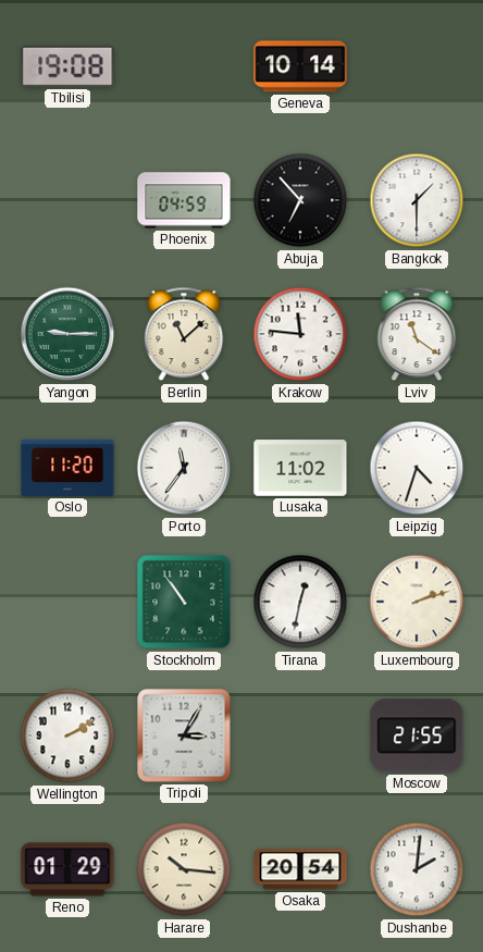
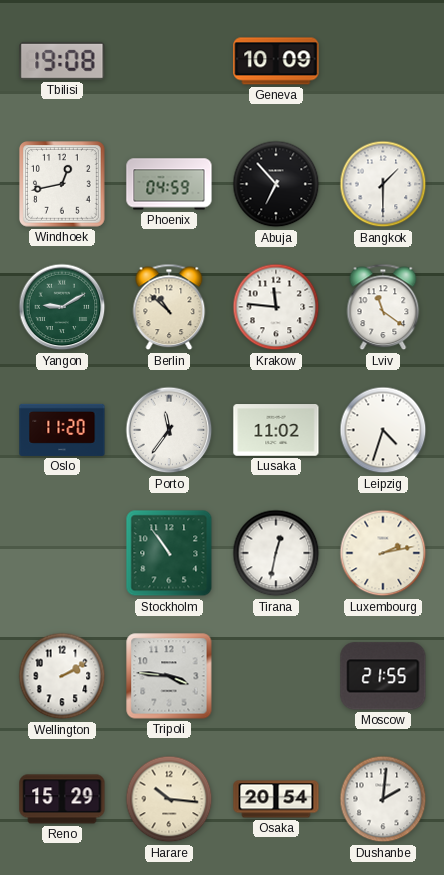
Geneva: 10:14 -> 10:09
Windhoek: none -> 12:43
Yangon: 9:15 -> 9:10
Berlin: 11:08 -> 10:52
Luxembourg: 2:12 -> 2:13
Tripoli: 3:05 -> 3:46
Reno: 01:29 -> 15:29
